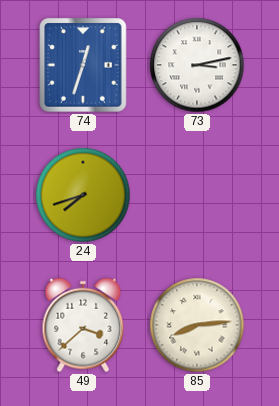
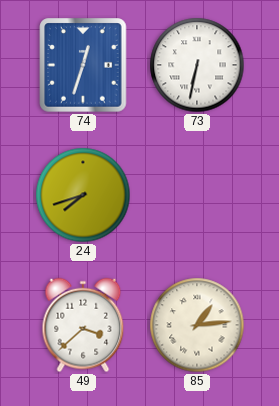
73: 3:13 -> 6:32
85: 8:14 -> 1:14
